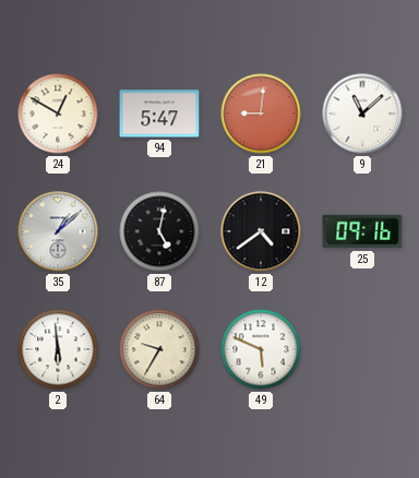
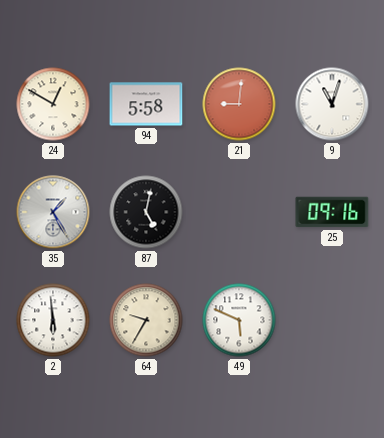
94: 5:47 -> 5:58
9: 11:08 -> 11:03
35: 1:08 -> 1:25
12: 4:39 -> none
